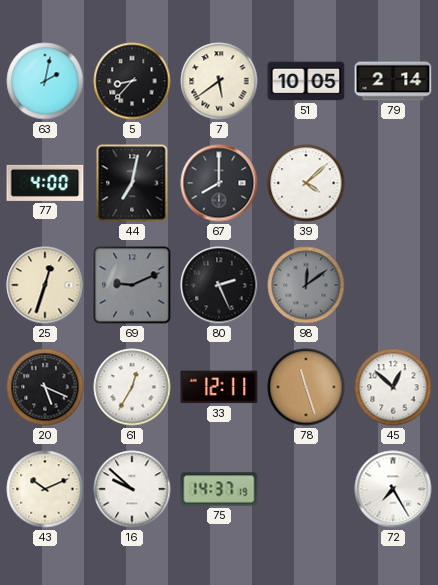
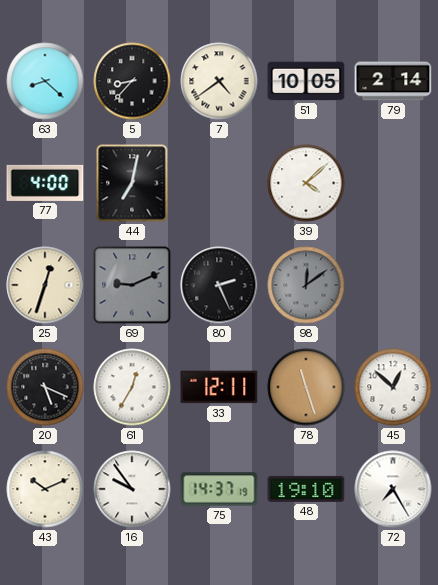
63: 2:02 -> 8:22
7: 5:39 -> 4:39
67: 8:00 -> none
16: 9:52 -> 9:54
48: none -> 19:10
